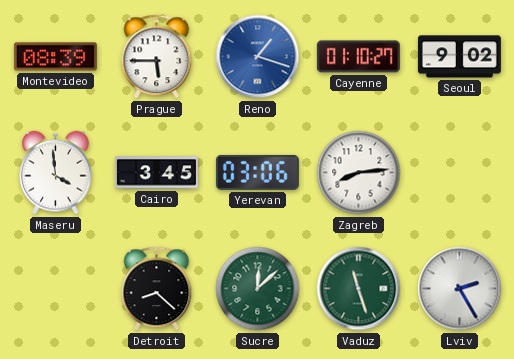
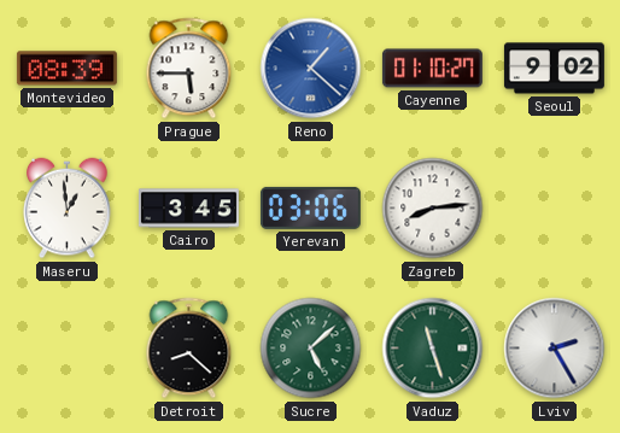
Reno: 1:18 -> 1:22
Maseru: 3:59 -> 12:59
Sucre: 12:08 -> 5:08
